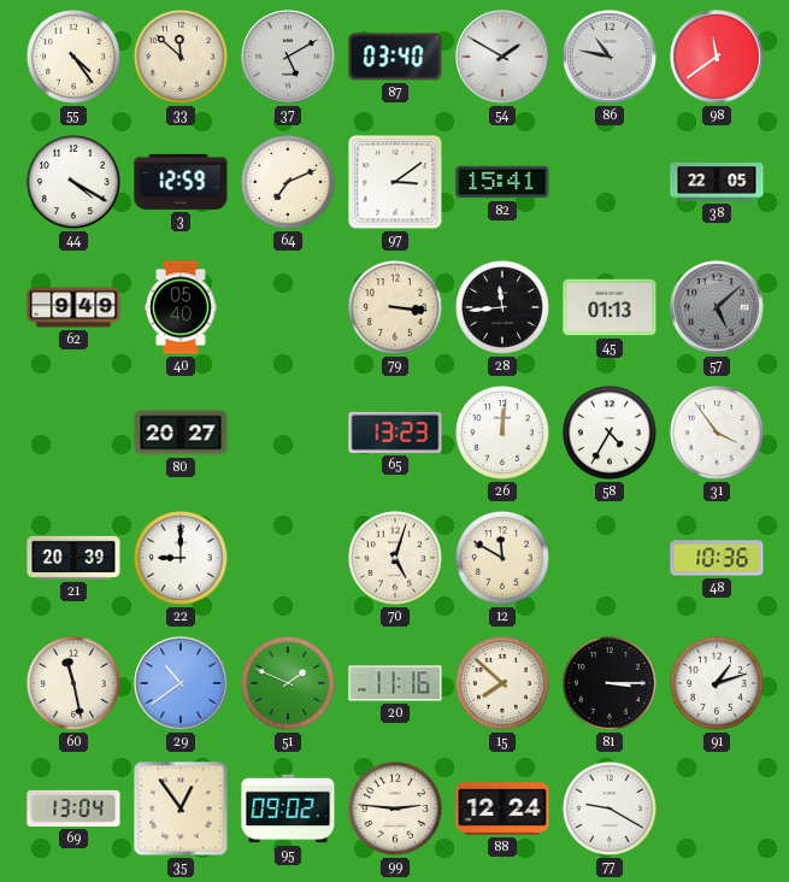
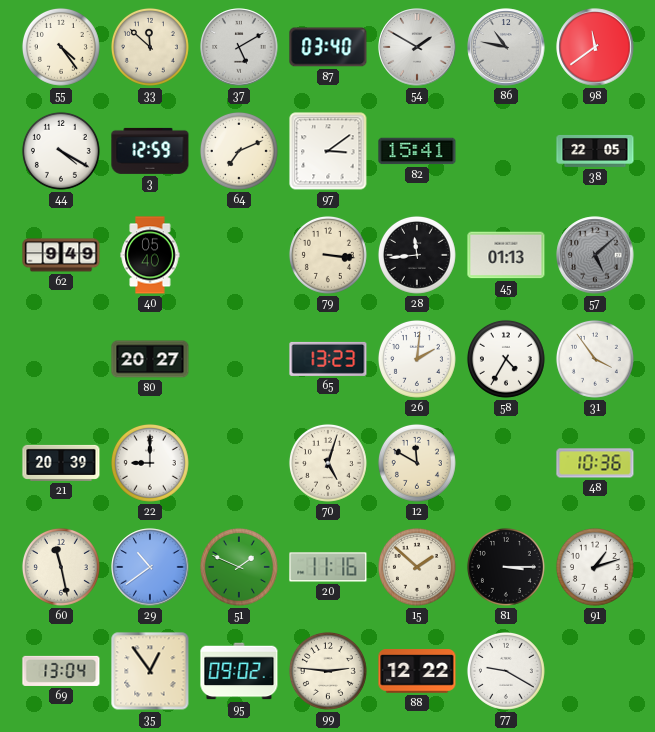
26: 12:01 -> 2:01
15: 7:52 -> 1:52
88: 12:24 -> 12:22
